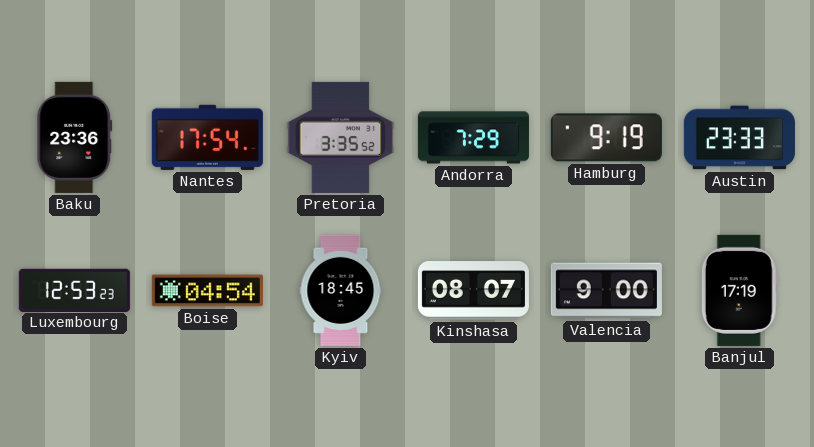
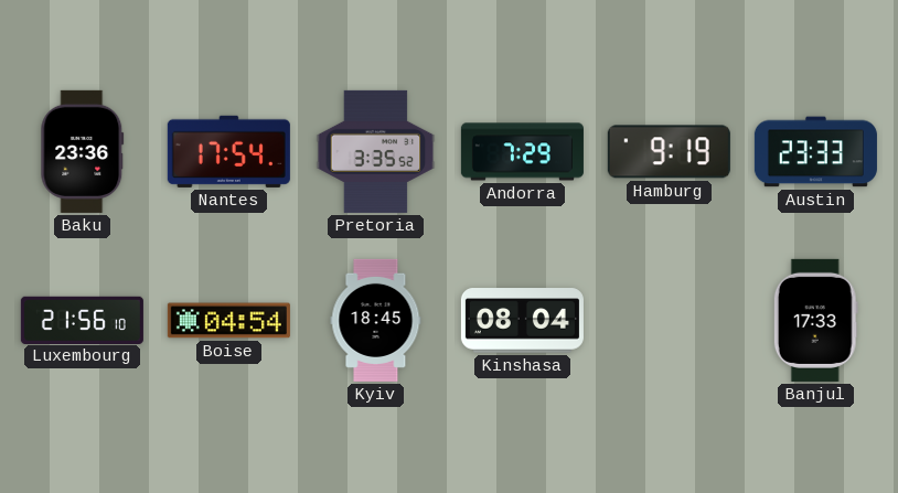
Luxembourg: 12:53 -> 21:56
Kinshasa: 08:07 -> 08:04
Valencia: 9:00 -> none
Banjul: 17:19 -> 17:33
